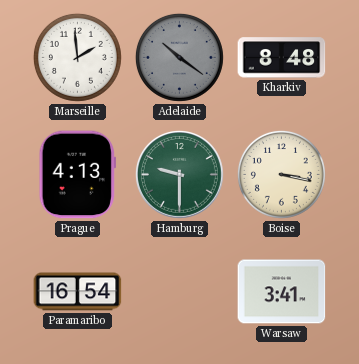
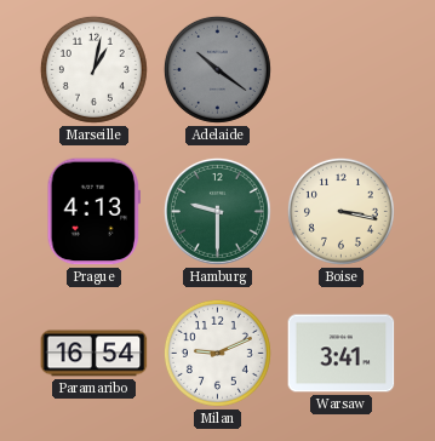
Marseille: 1:59 -> 1:02
Kharkiv: 8:48 -> none
Milan: none -> 9:11
